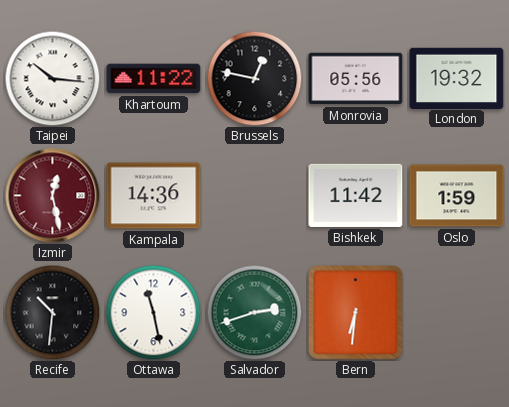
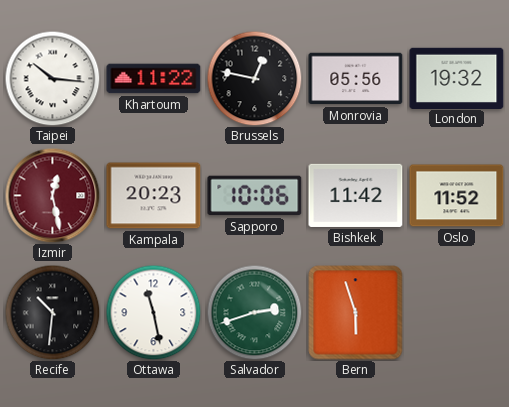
Kampala: 14:36 -> 20:23
Sapporo: none -> 10:06
Oslo: 1:59 -> 11:52
Bern: 6:31 -> 5:57
